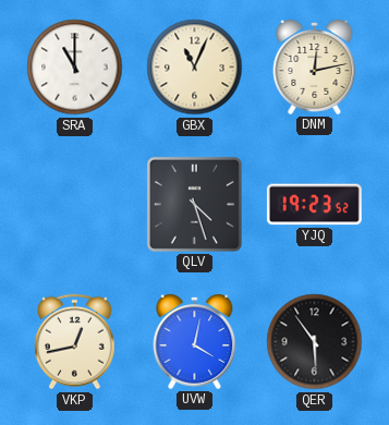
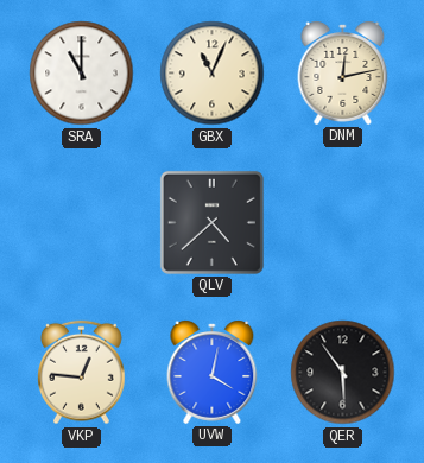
QLV: 4:27 -> 4:38
YJQ: 19:23 -> none
VKP: 12:43 -> 12:46
